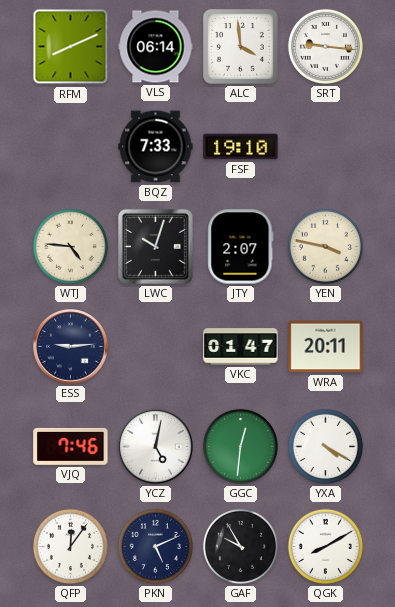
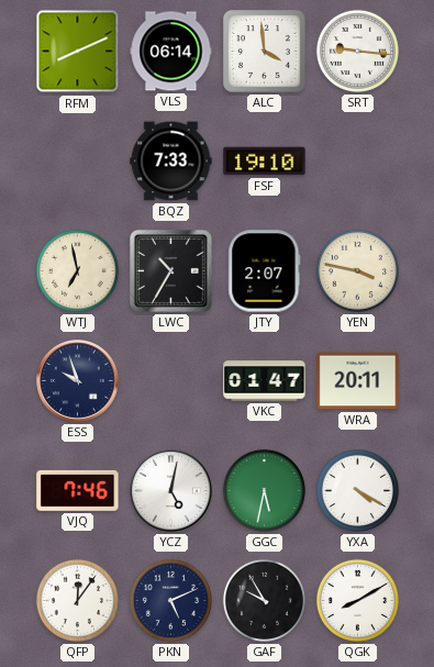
WTJ: 4:46 -> 6:58
LWC: 10:03 -> 10:35
ESS: 9:14 -> 9:57
GGC: 12:31 -> 5:32
